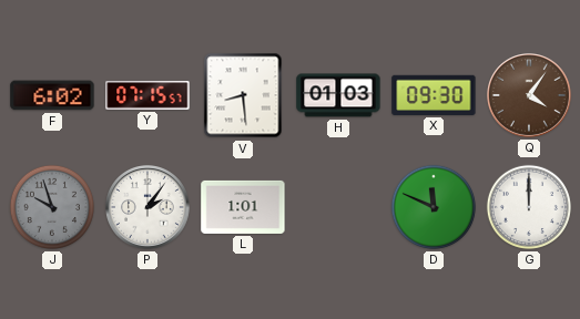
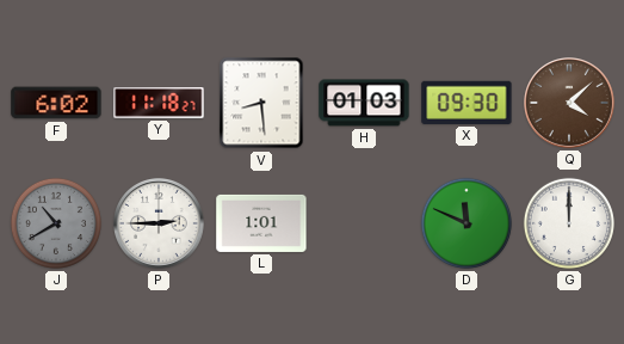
Y: 07:15 -> 11:18
Q: 4:06 -> 4:08
J: 9:57 -> 10:40
P: 2:06 -> 2:45
